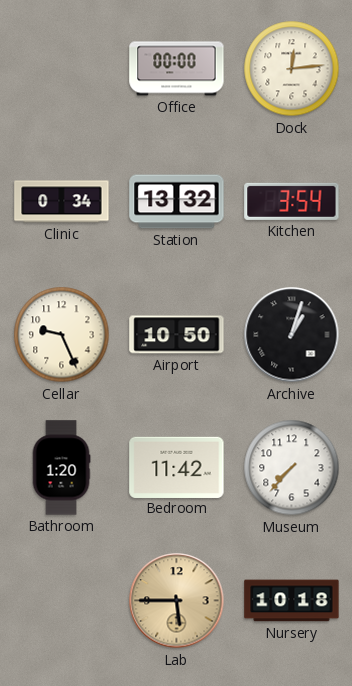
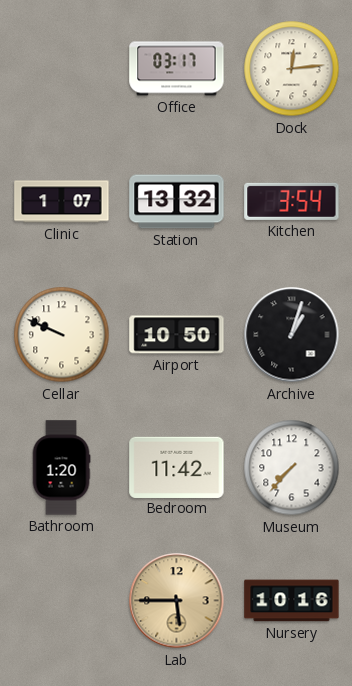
Office: 00:00 -> 03:17
Clinic: 0:34 -> 1:07
Cellar: 9:26 -> 9:49
Nursery: 10:18 -> 10:16
